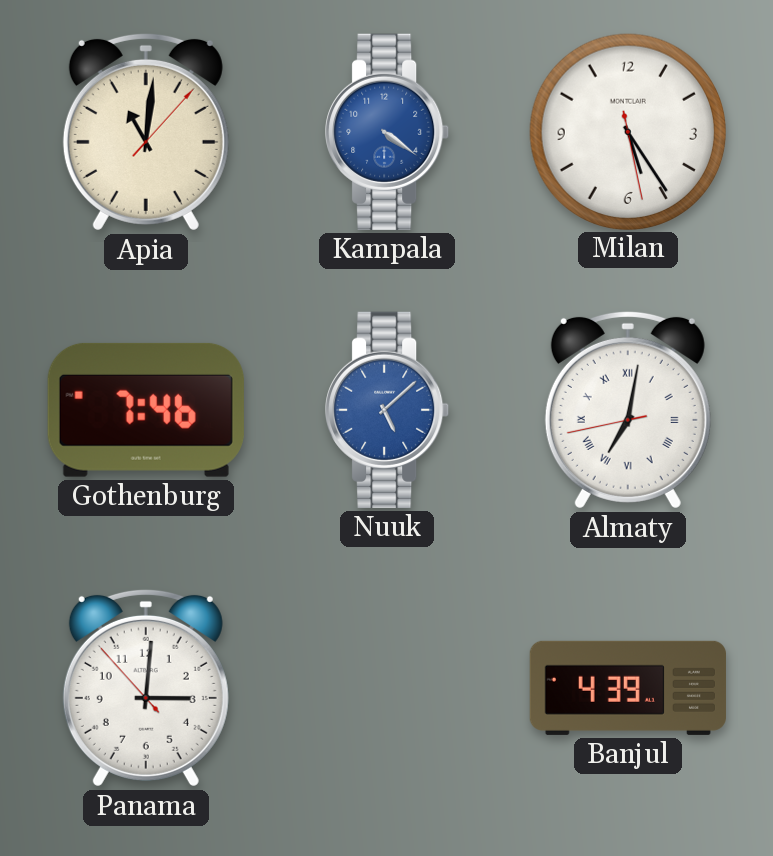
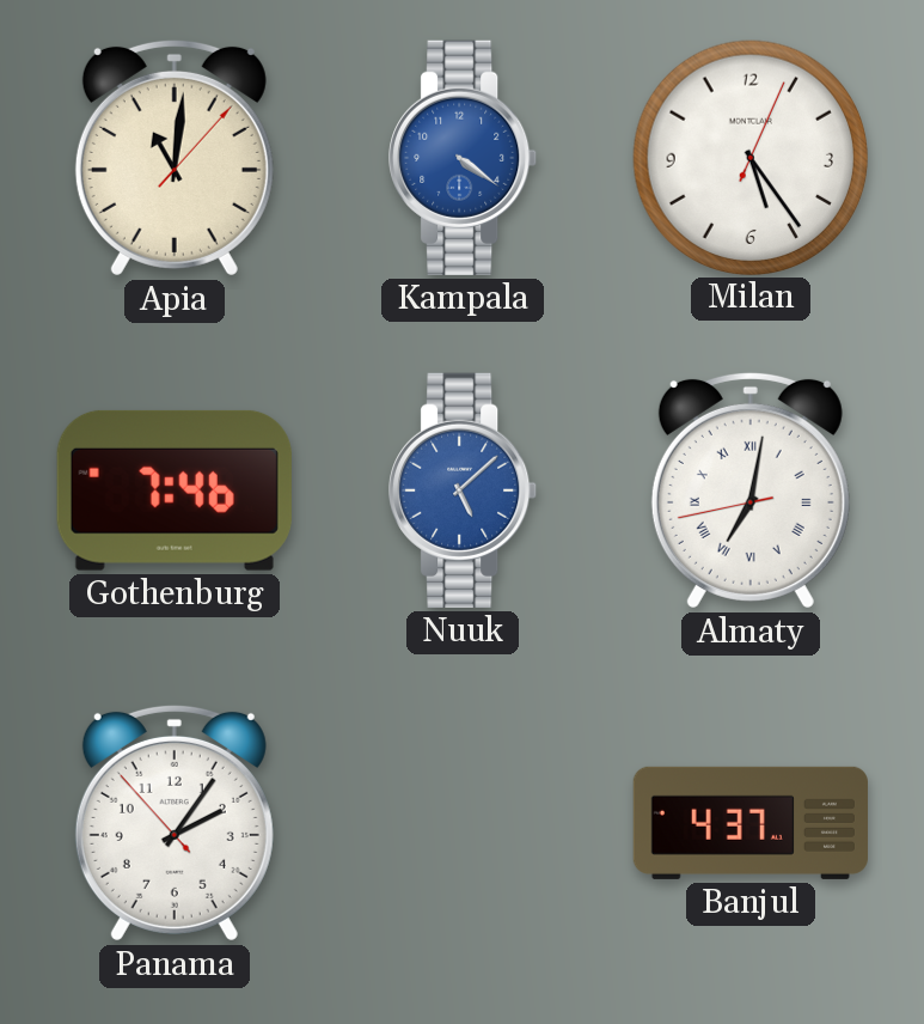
Milan: 5:24:28 -> 5:24:04
Panama: 3:00 -> 2:05
Banjul: 4:39 -> 4:37
